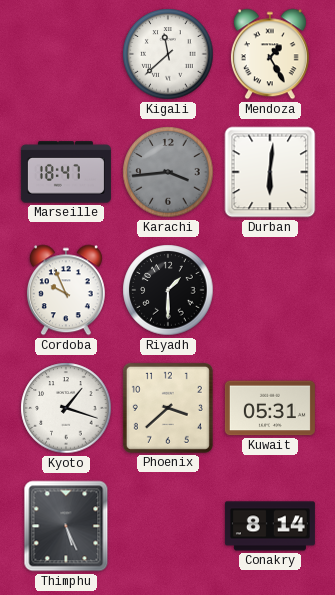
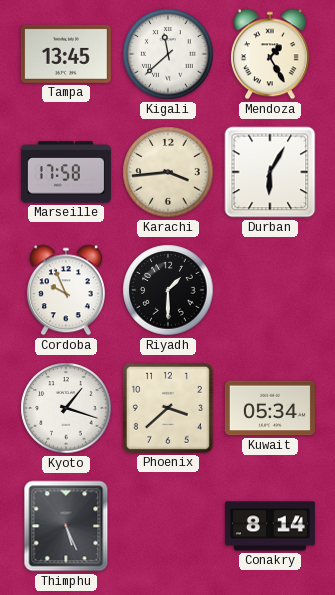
Tampa: none -> 13:45
Marseille: 18:47 -> 17:58
Karachi dial: grey -> cream
Durban: 6:01 -> 6:05
Kuwait: 05:31 -> 05:34
